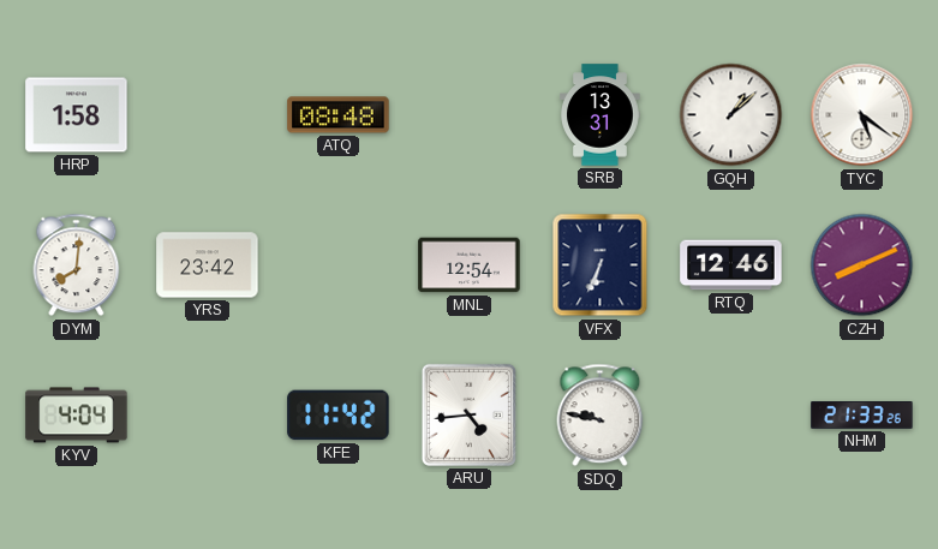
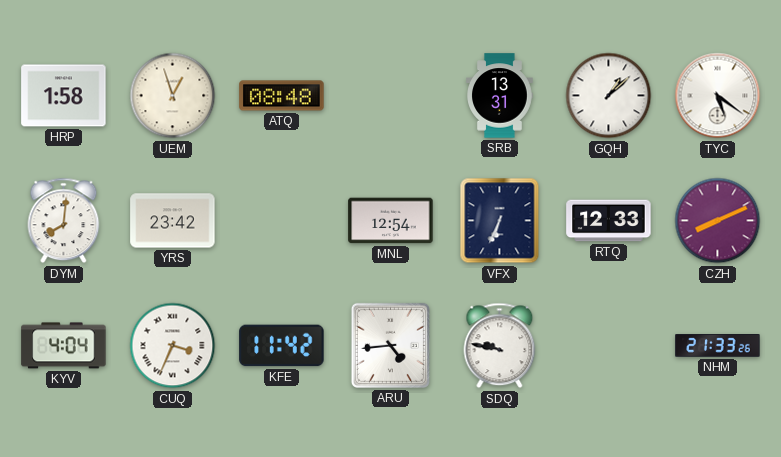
UEM: none -> 12:57
RTQ: 12:46 -> 12:33
CUQ: none -> 3:34
